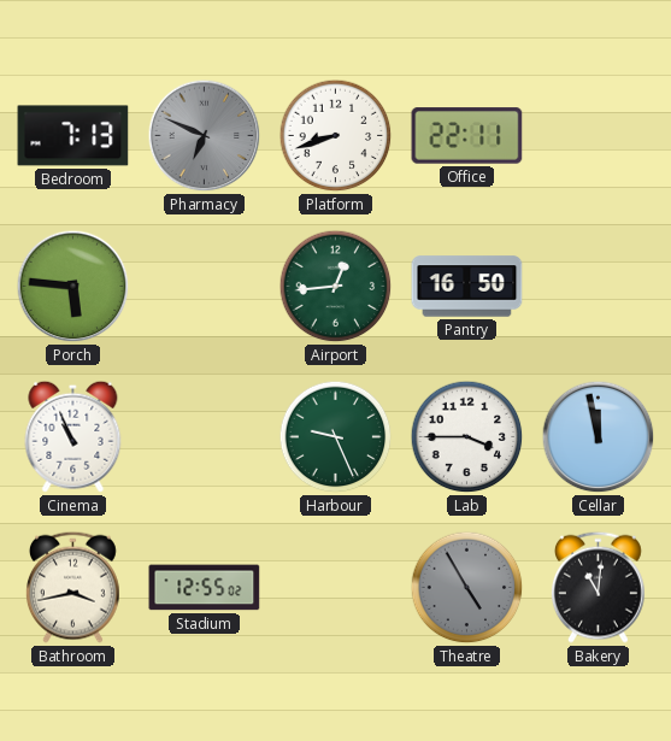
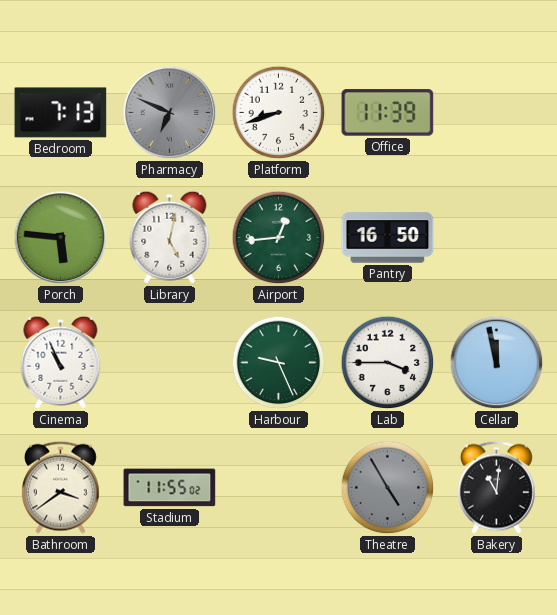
Office: 22:11 -> 11:39
Library: none -> 5:02
Bathroom: 3:43 -> 3:39
Stadium: 12:55 -> 11:55
